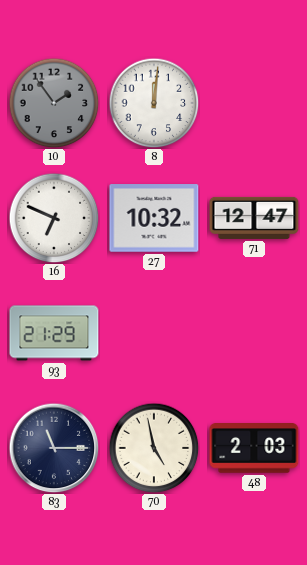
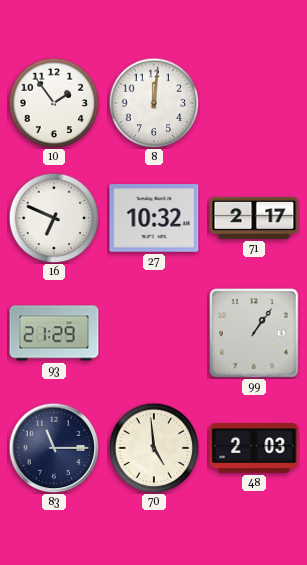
10 dial: grey -> white
71: 12:47 -> 2:17
99: none -> 1:06
70: 4:58 -> 4:59
